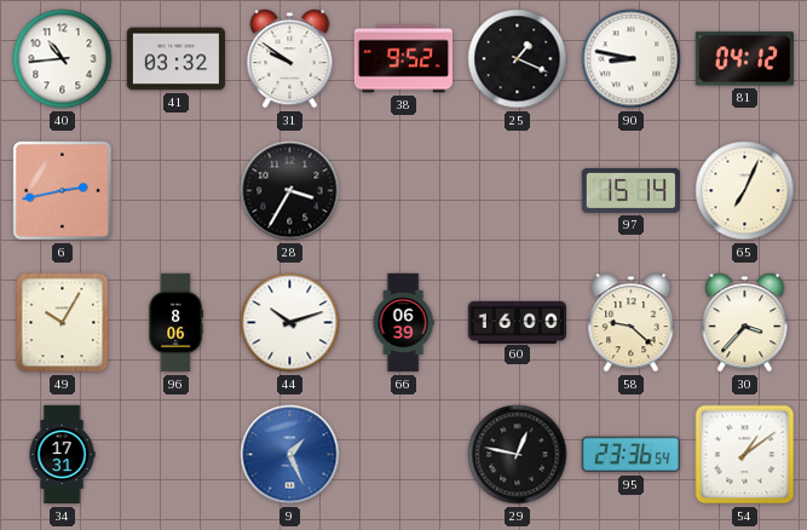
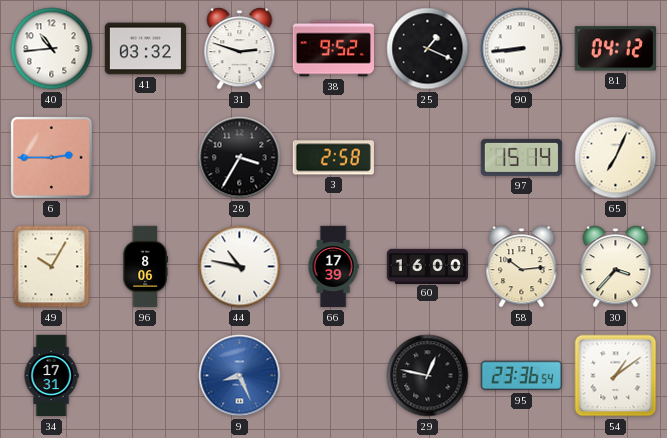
31: 9:51 -> 2:48
90: 8:47 -> 8:44
6: 2:43 -> 2:45
3: none -> 2:58
44: 10:12 -> 10:47
66: 06:39 -> 17:39
58: 9:22 -> 10:14
9: 1:26 -> 8:26
